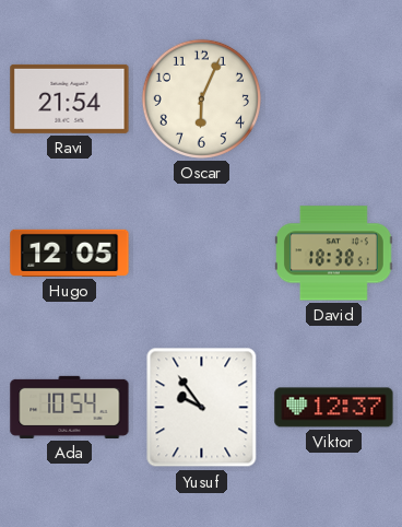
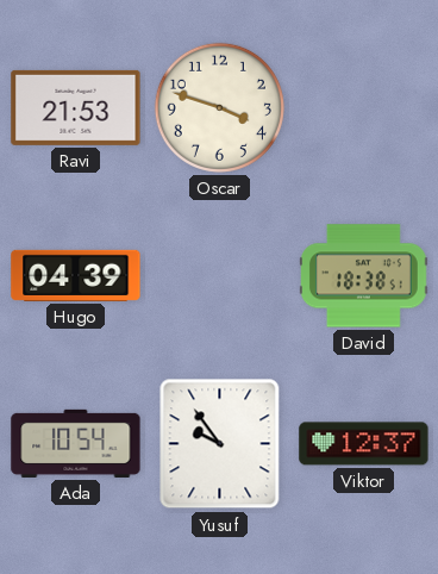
Ravi: 21:54 -> 21:53
Oscar: 6:04 -> 3:48
Hugo: 12:05 -> 04:39
